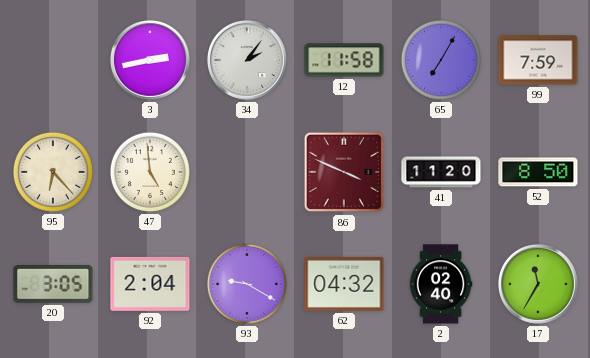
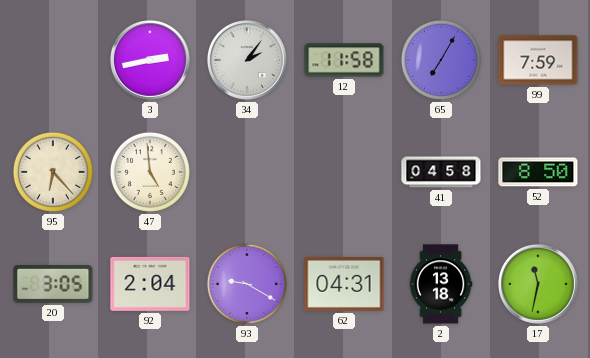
86: 3:49 -> none
41: 11:20 -> 04:58
62: 04:32 -> 04:31
2: 02:40 -> 13:18
17: 11:35 -> 11:32
